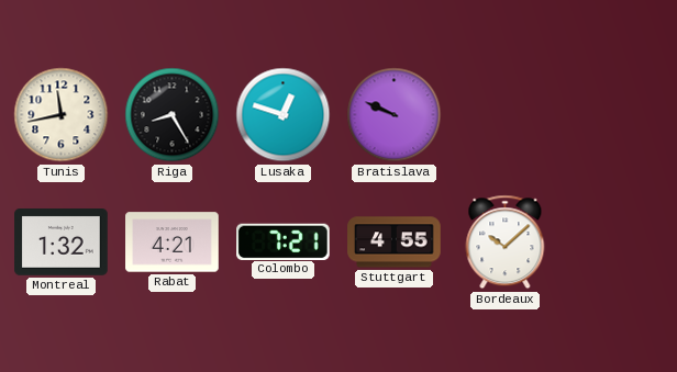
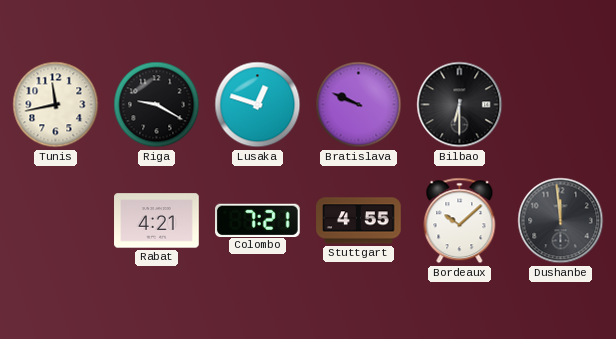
Riga: 8:25 -> 9:20
Bilbao: none -> 6:30
Montreal: 1:32 -> none
Dushanbe: none -> 11:59
